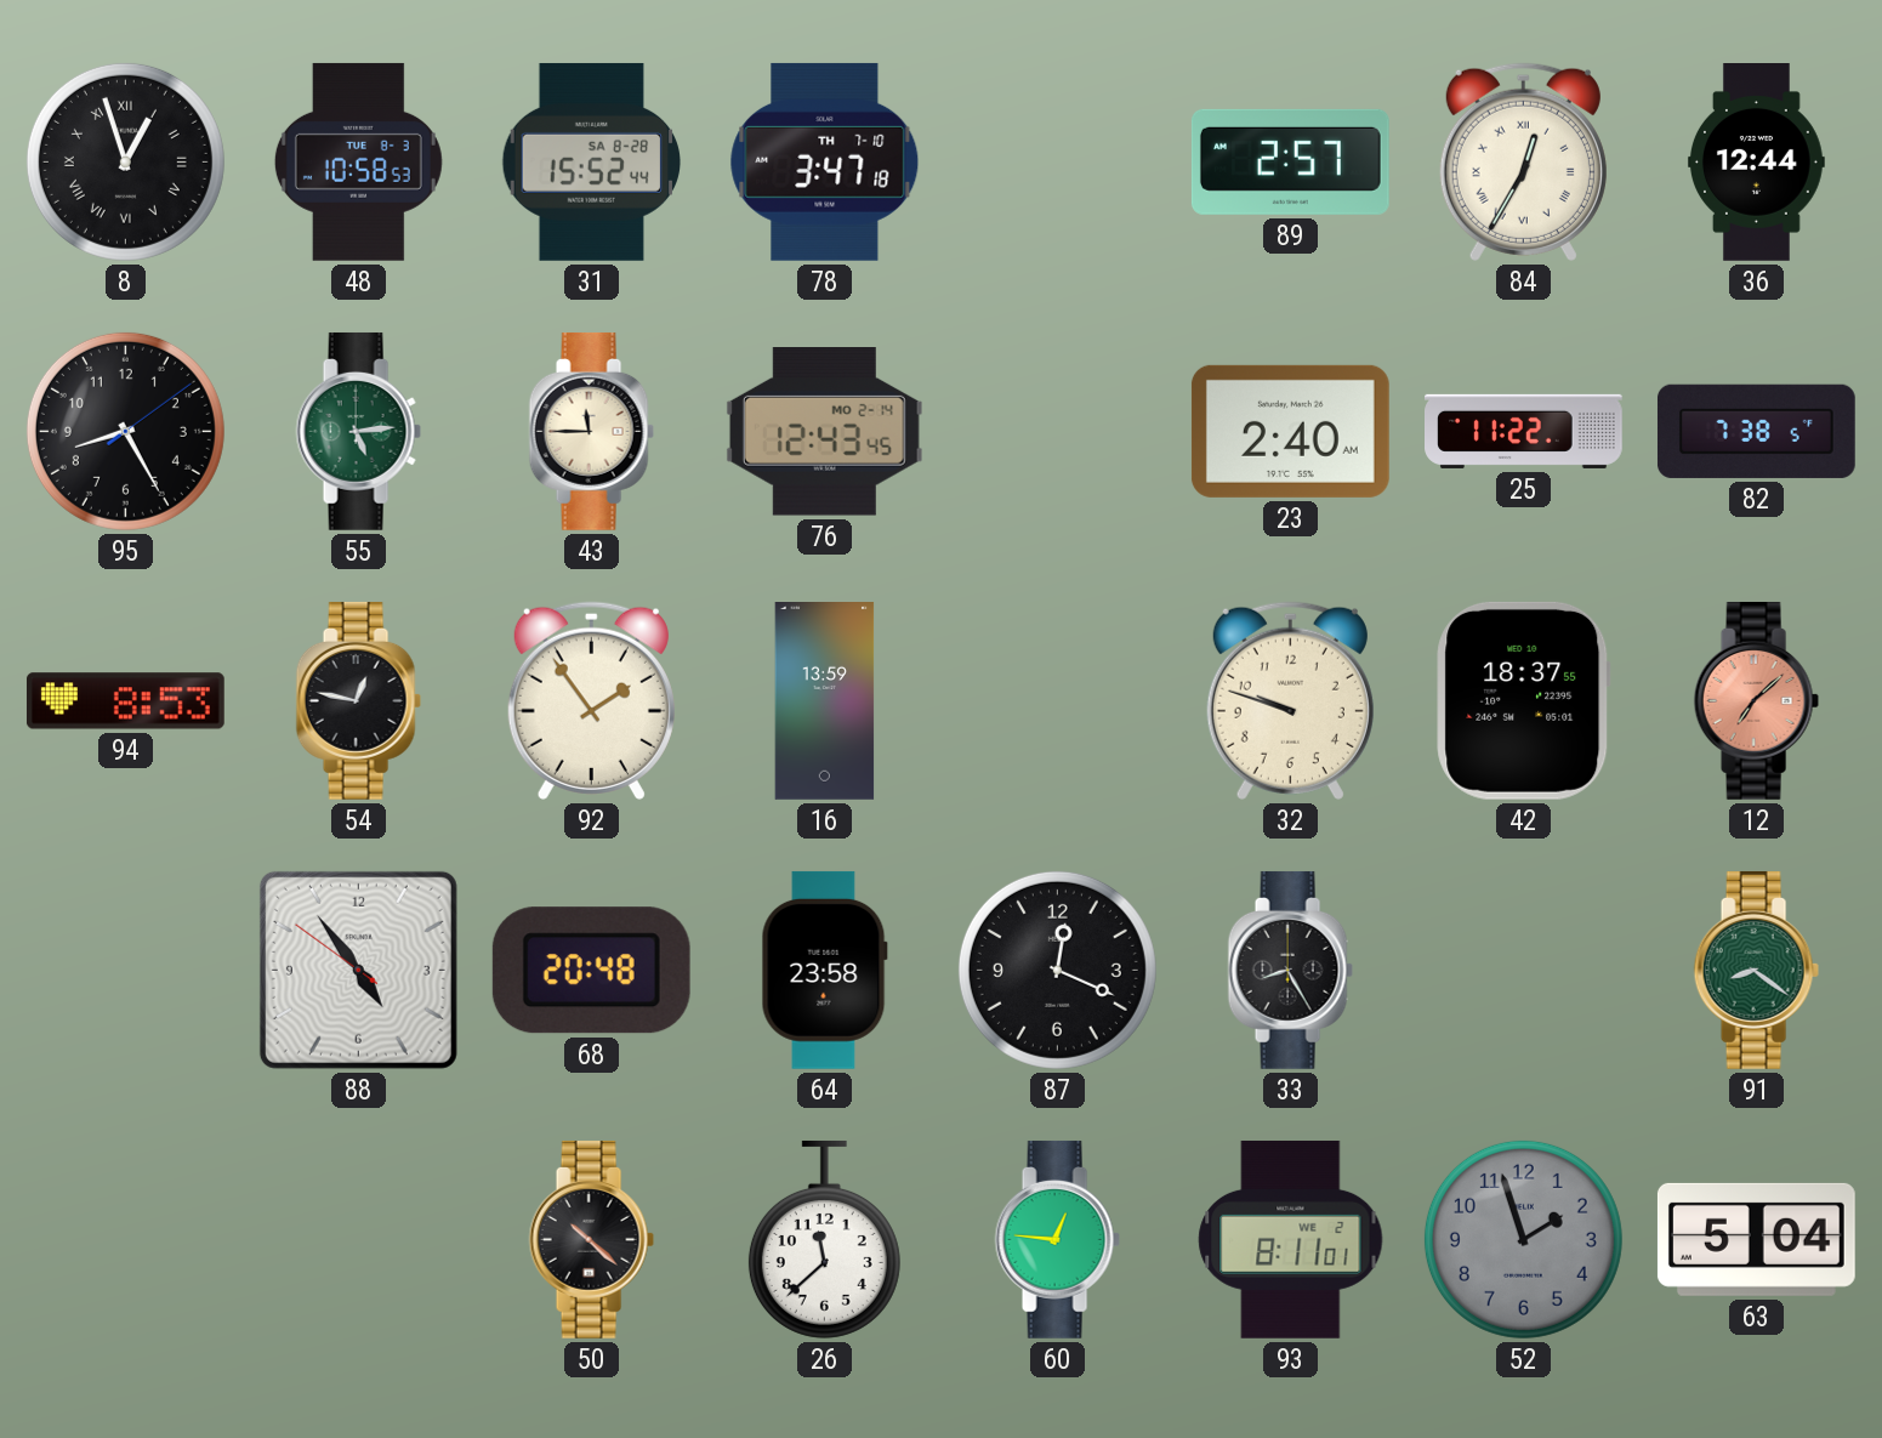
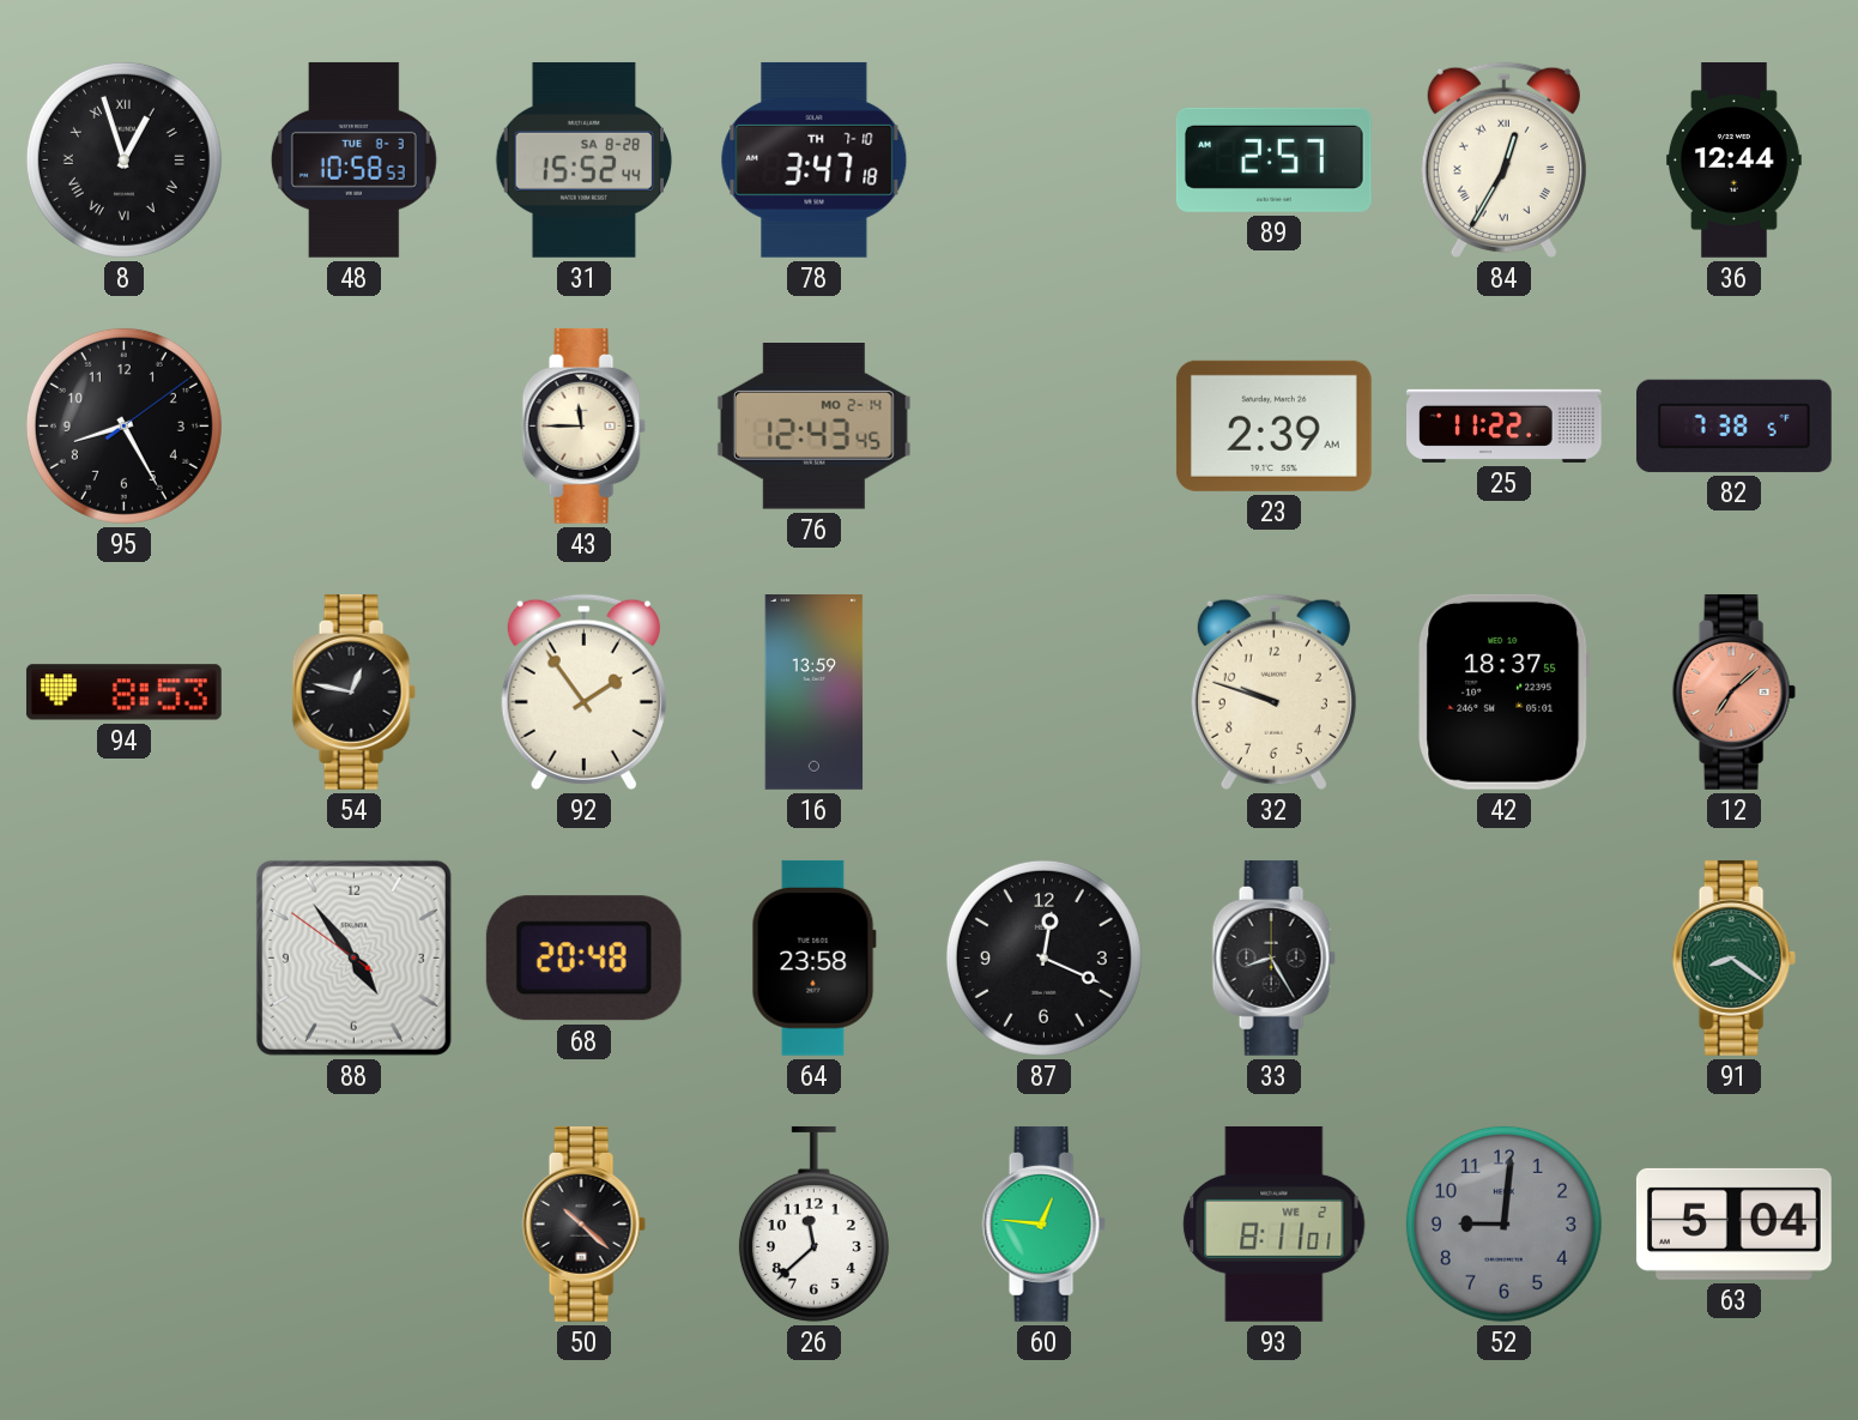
55: 5:14 -> none
23: 2:40 -> 2:39
52: 1:57 -> 9:01
